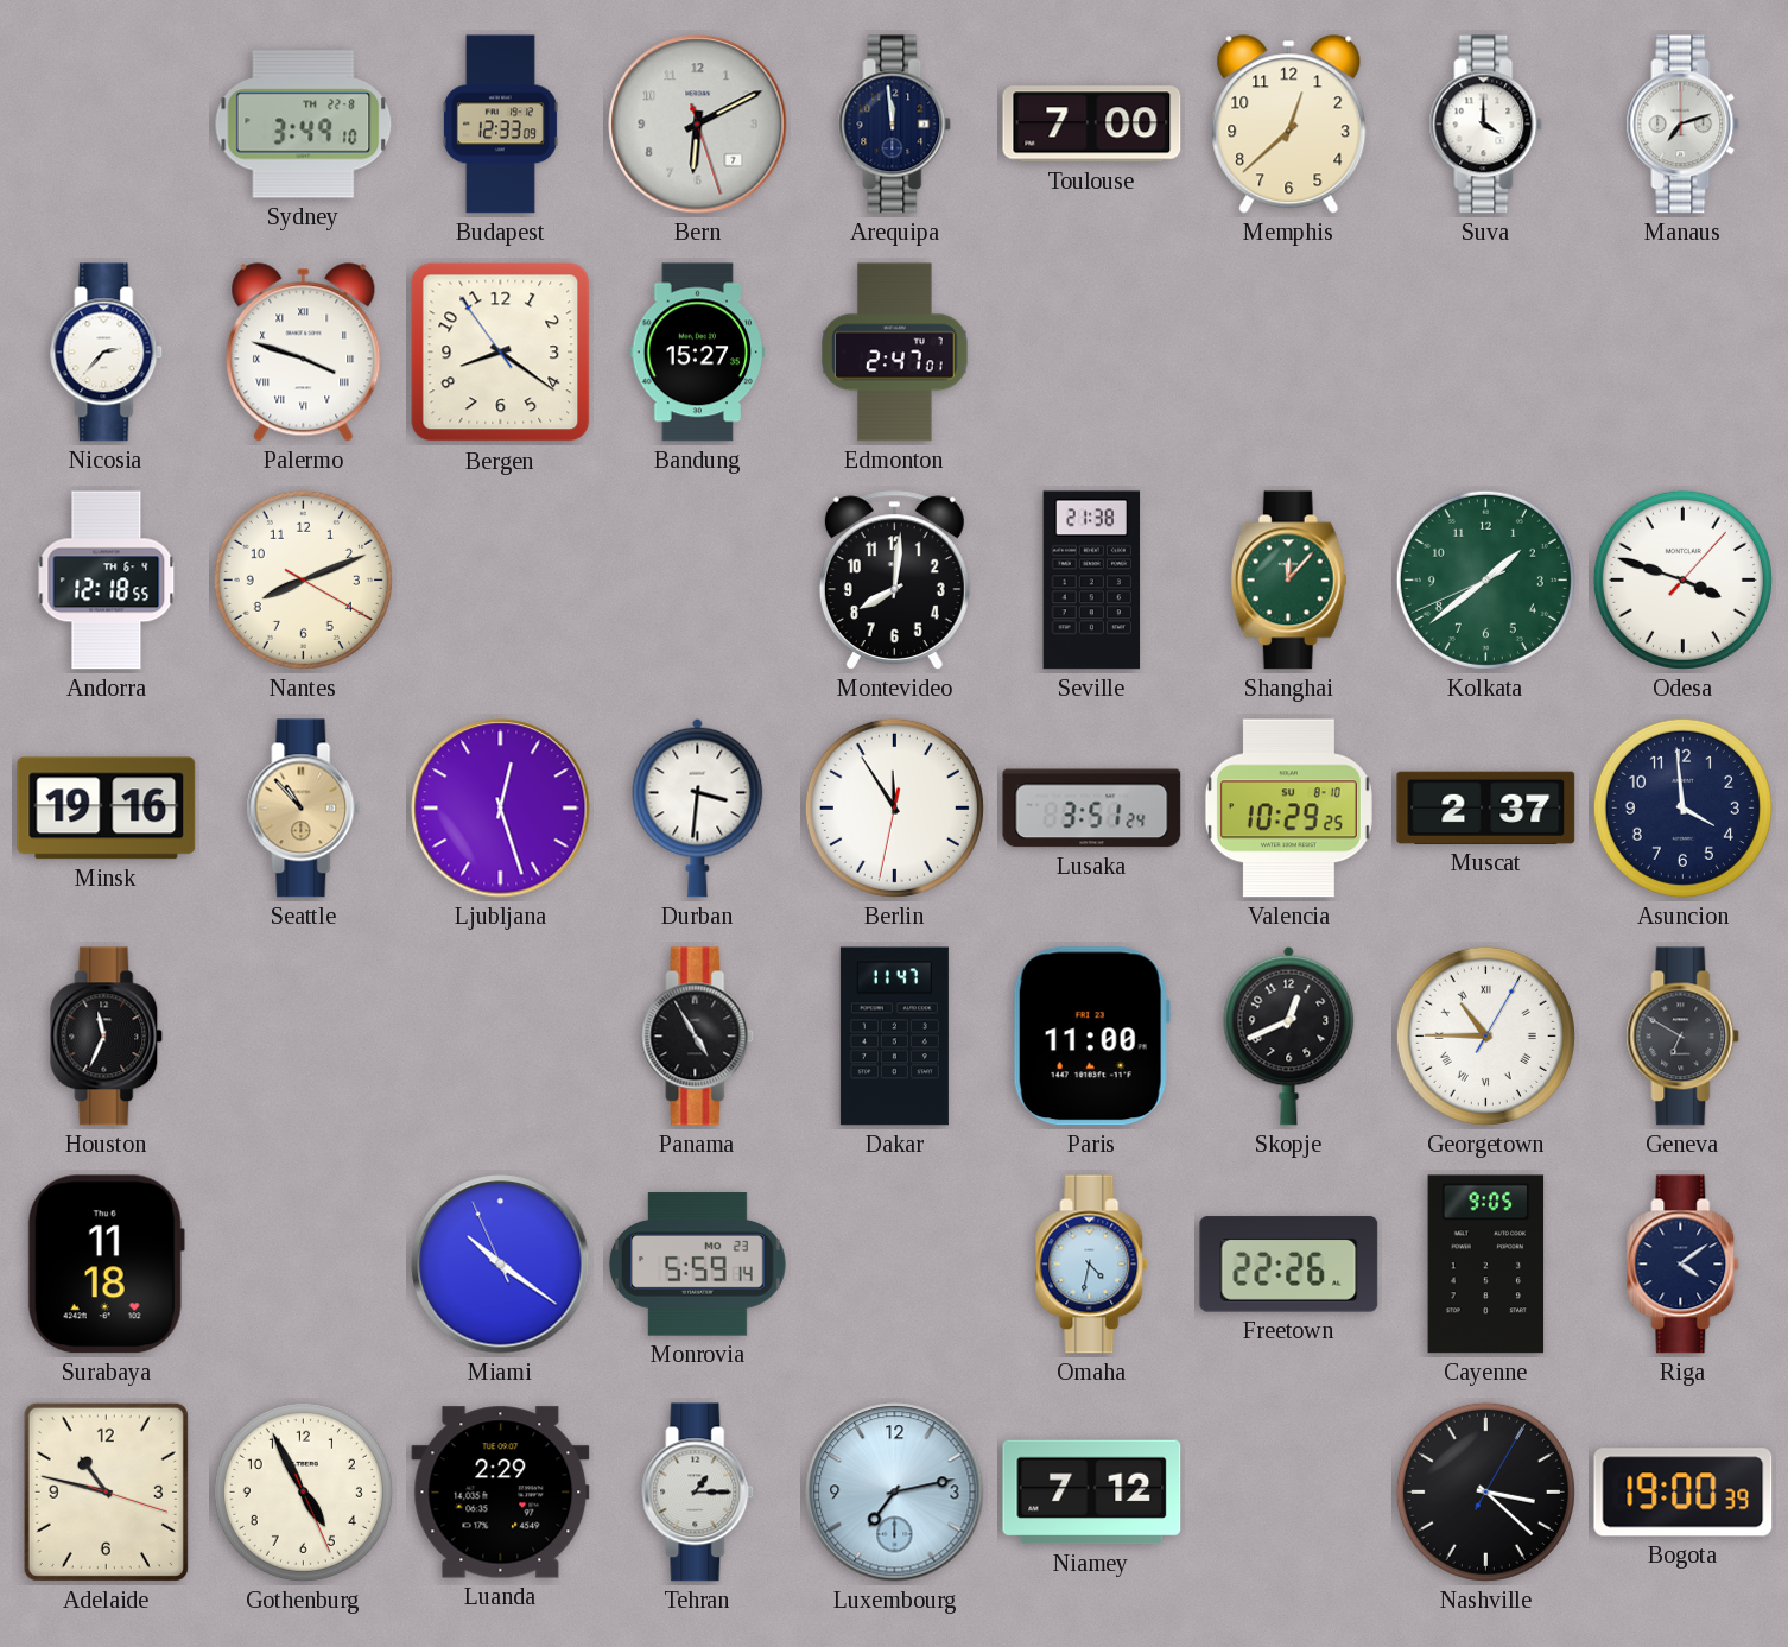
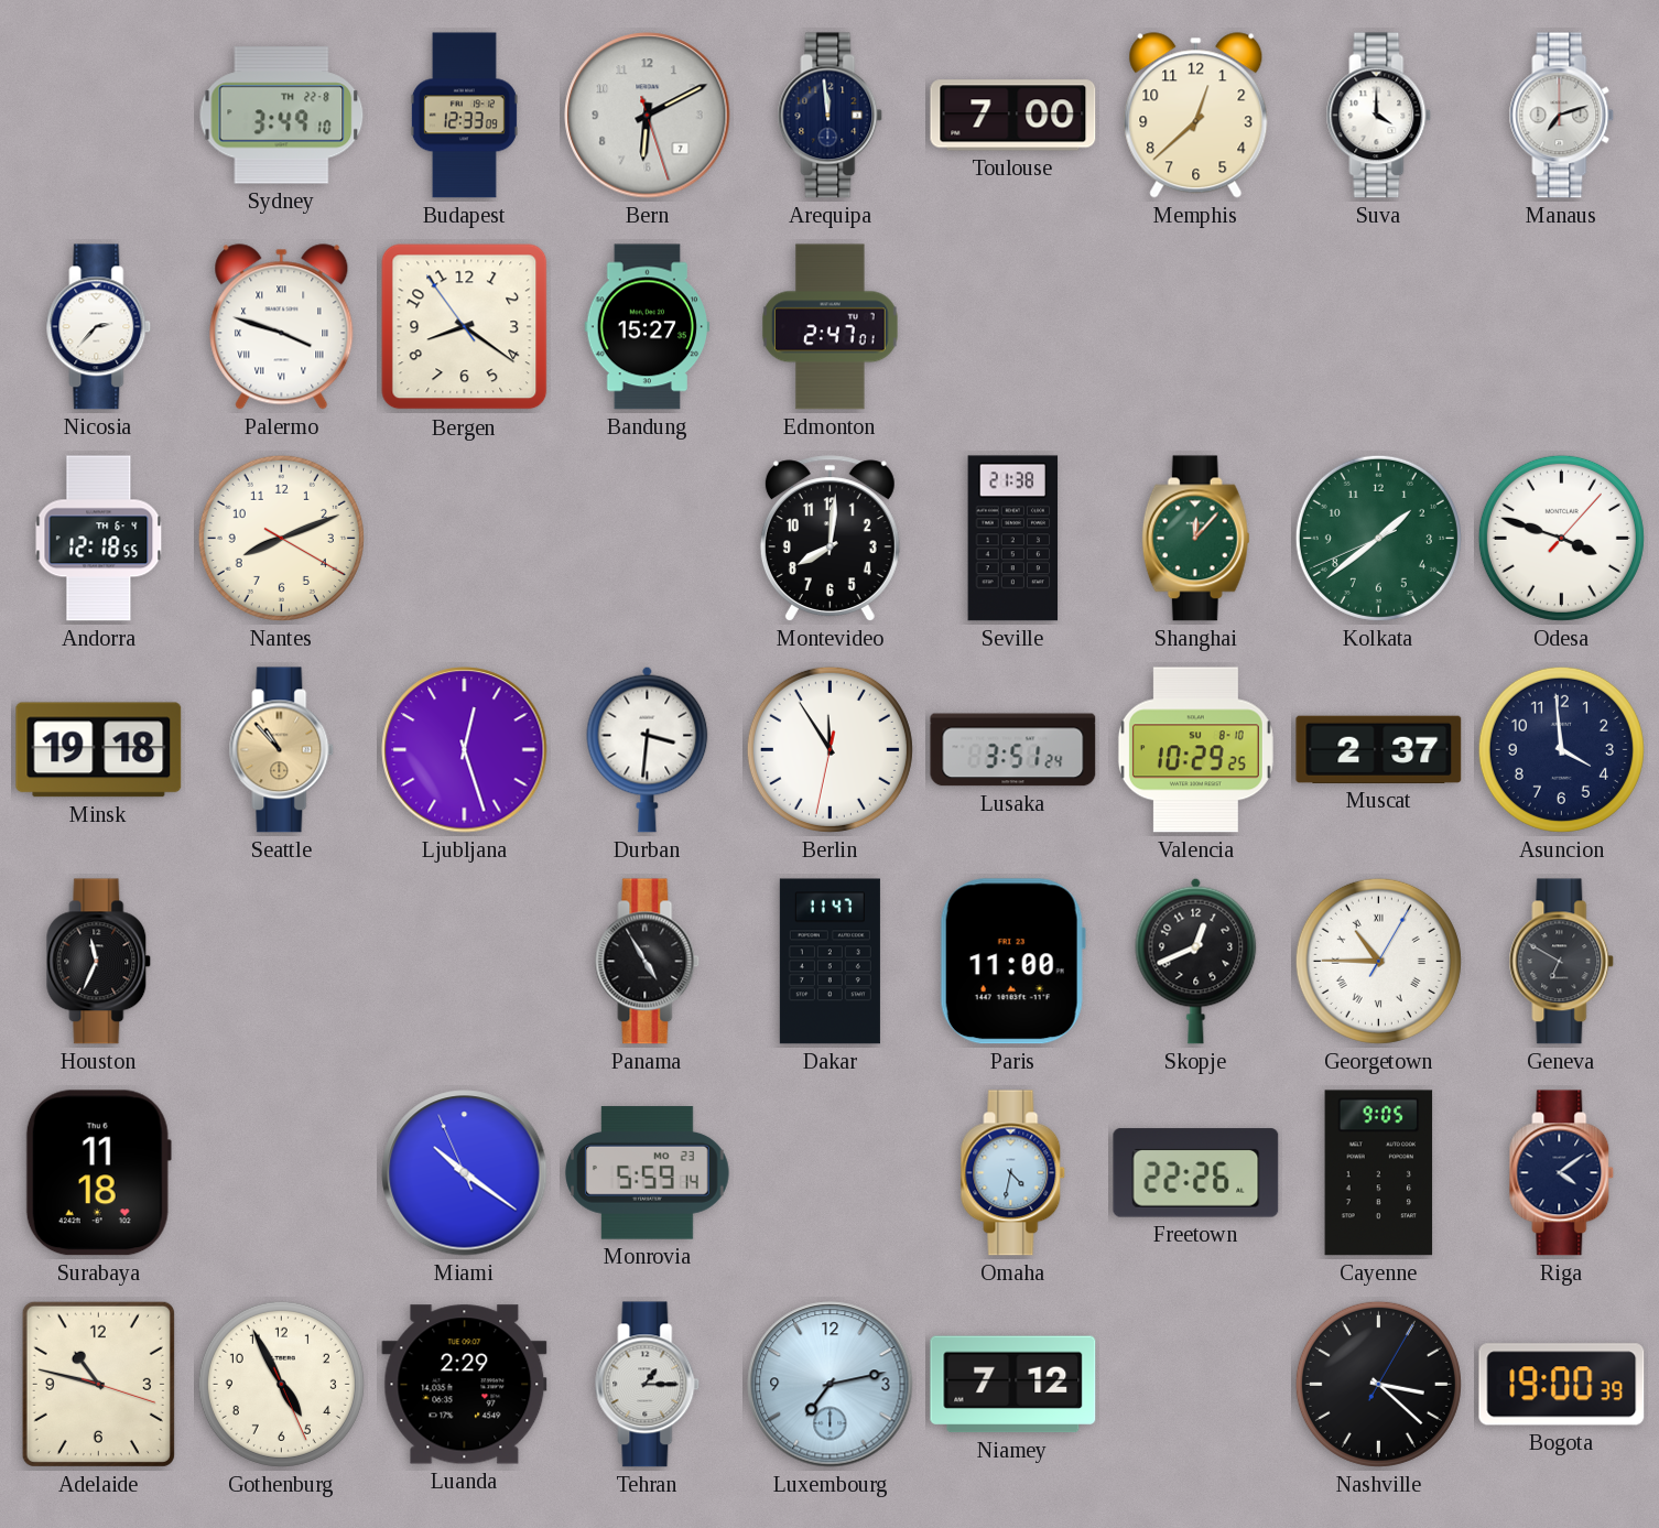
Minsk: 19:16 -> 19:18
